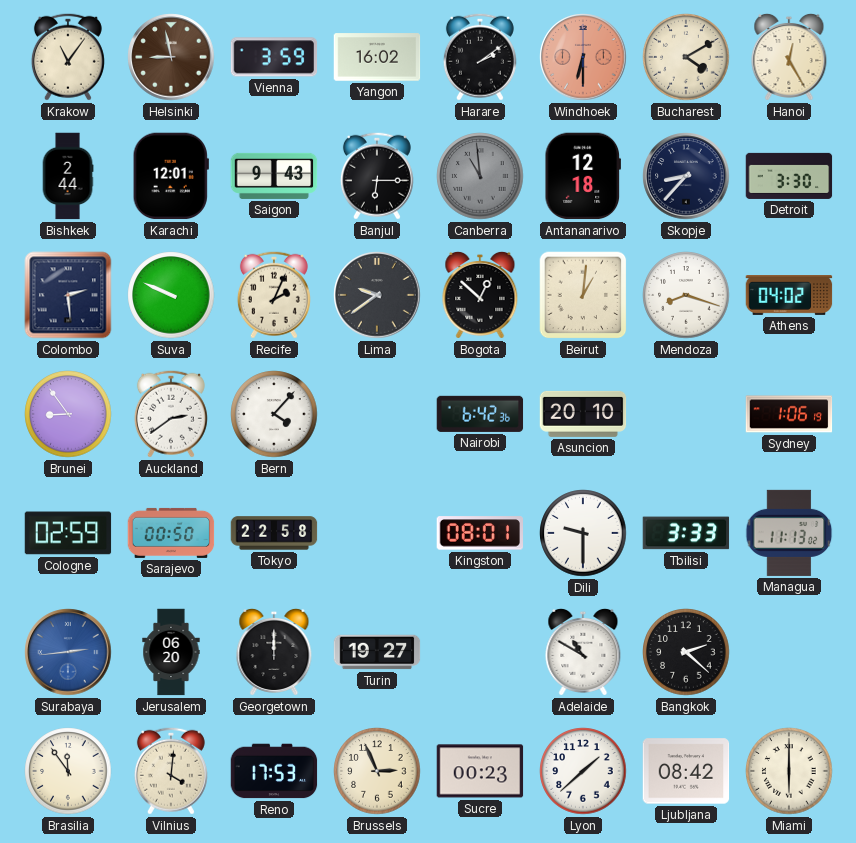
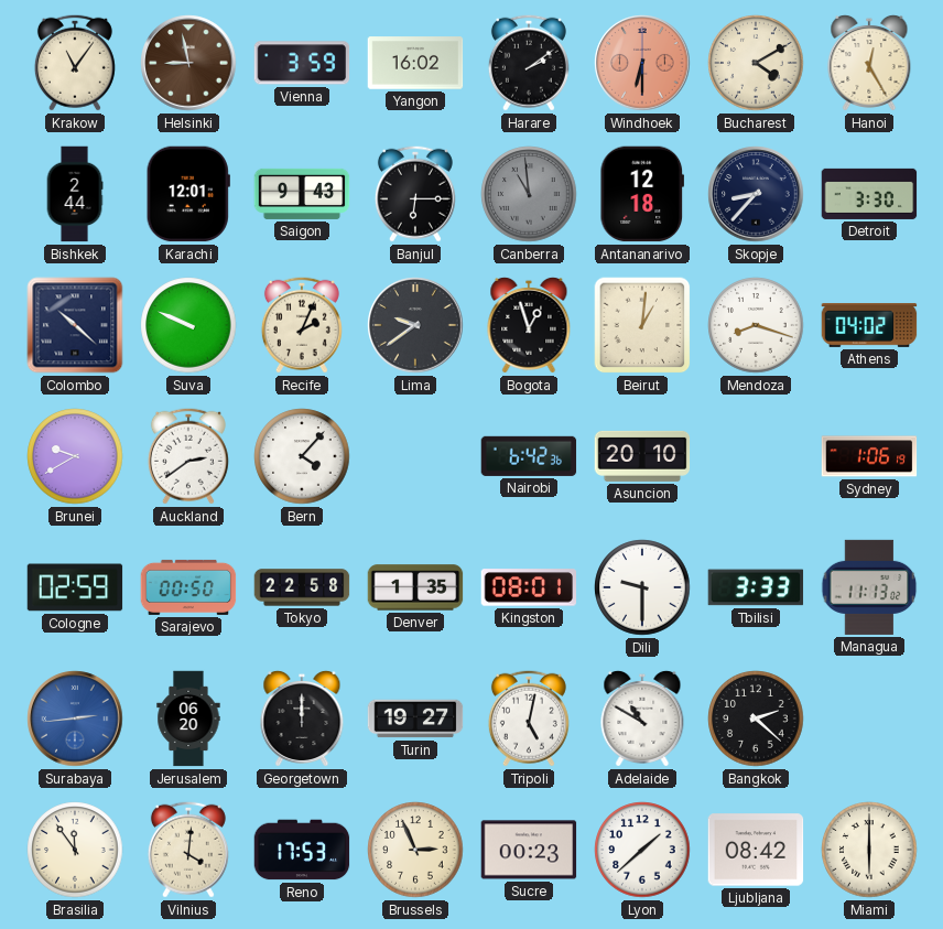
Colombo: 2:29 -> 10:22
Bogota: 12:52 -> 12:57
Brunei: 8:54 -> 9:40
Denver: none -> 1:35
Tripoli: none -> 5:02
